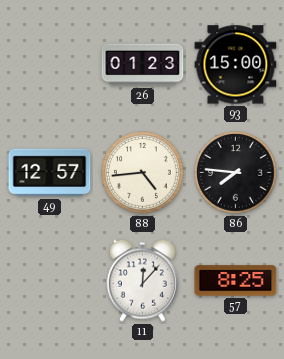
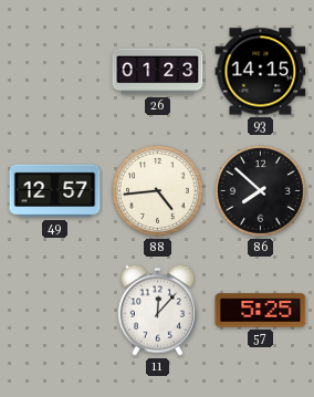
93: 15:00 -> 14:15
86: 7:46 -> 7:52
57: 8:25 -> 5:25
